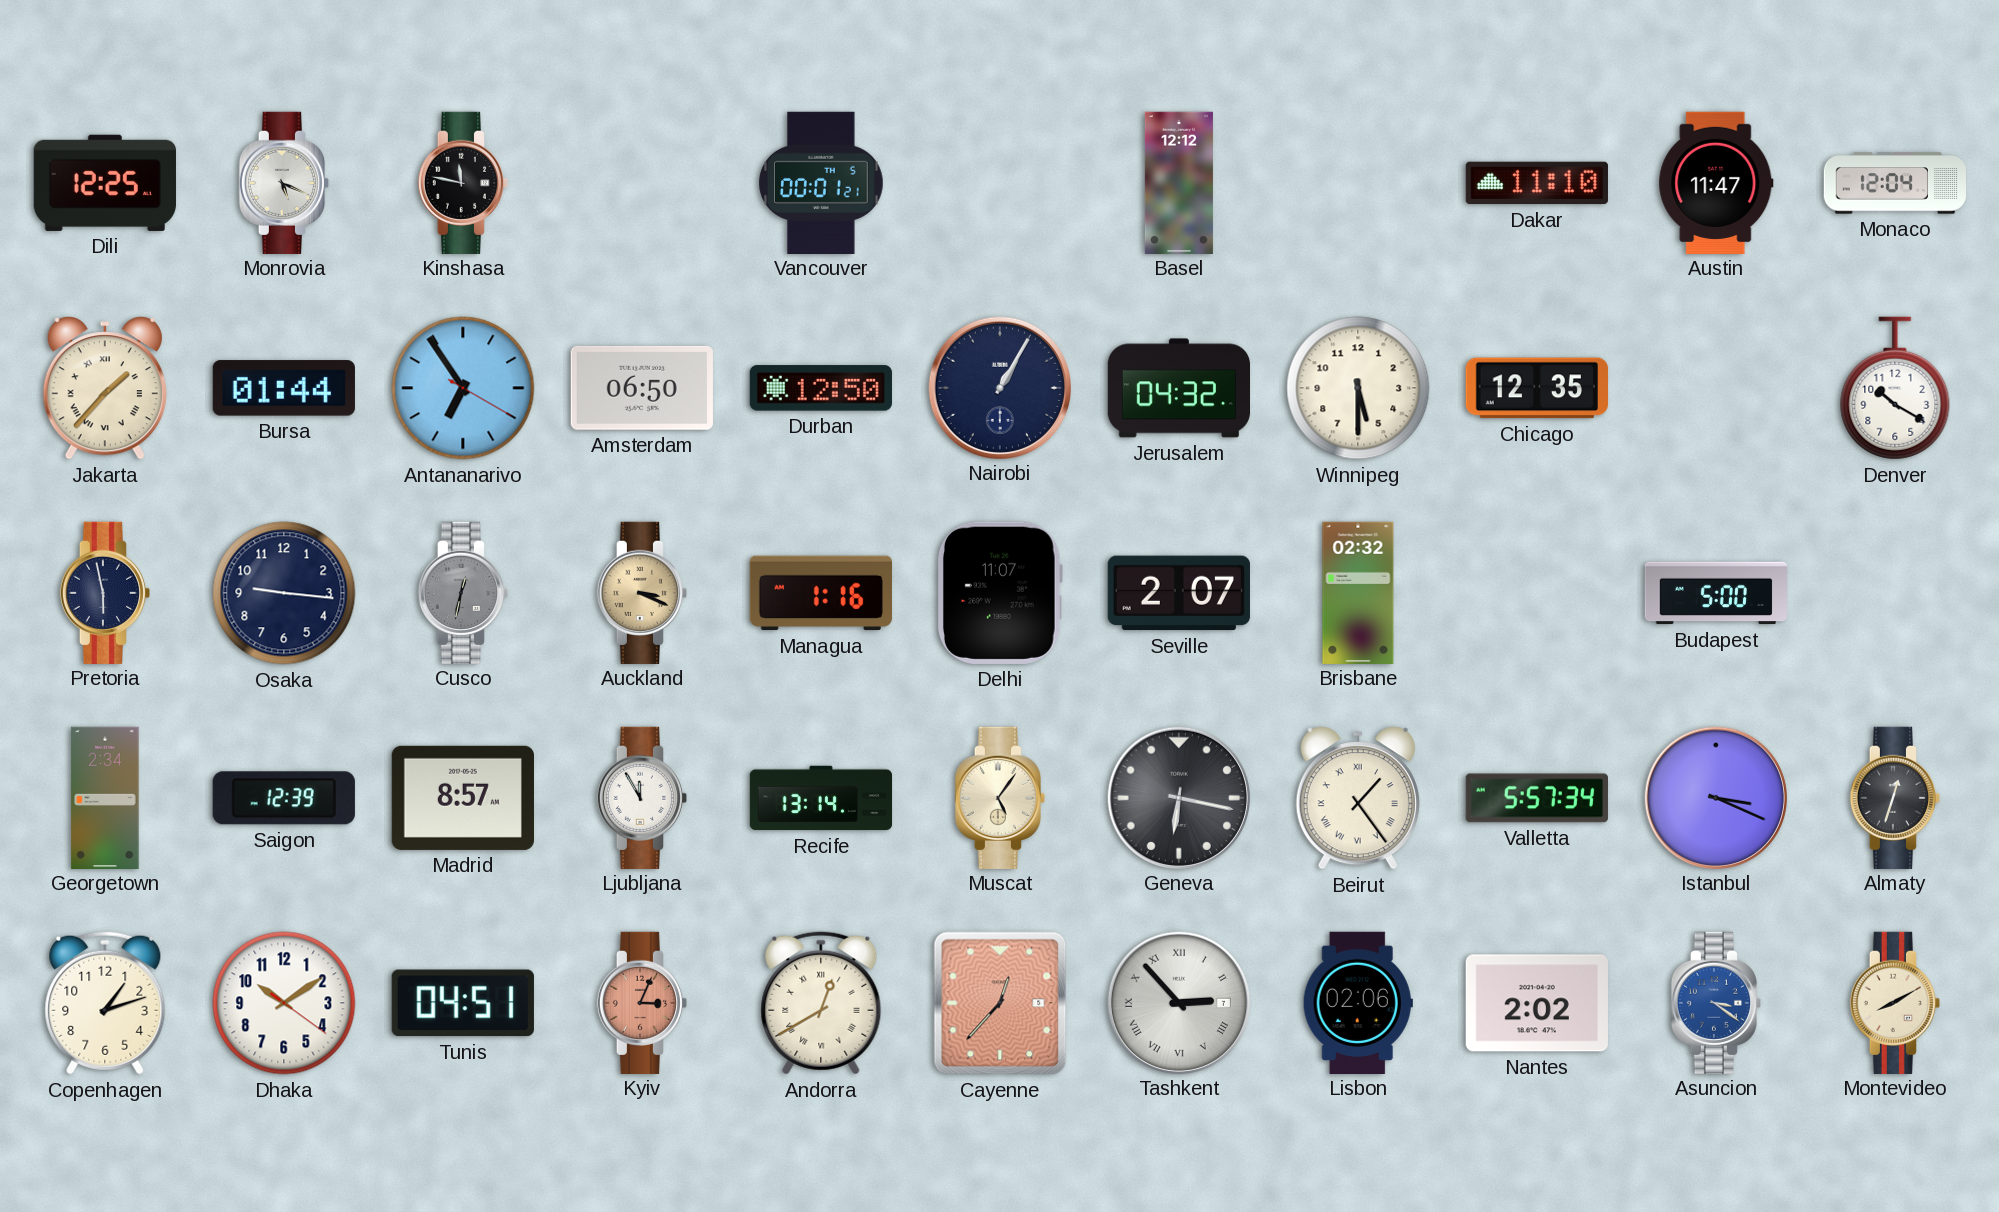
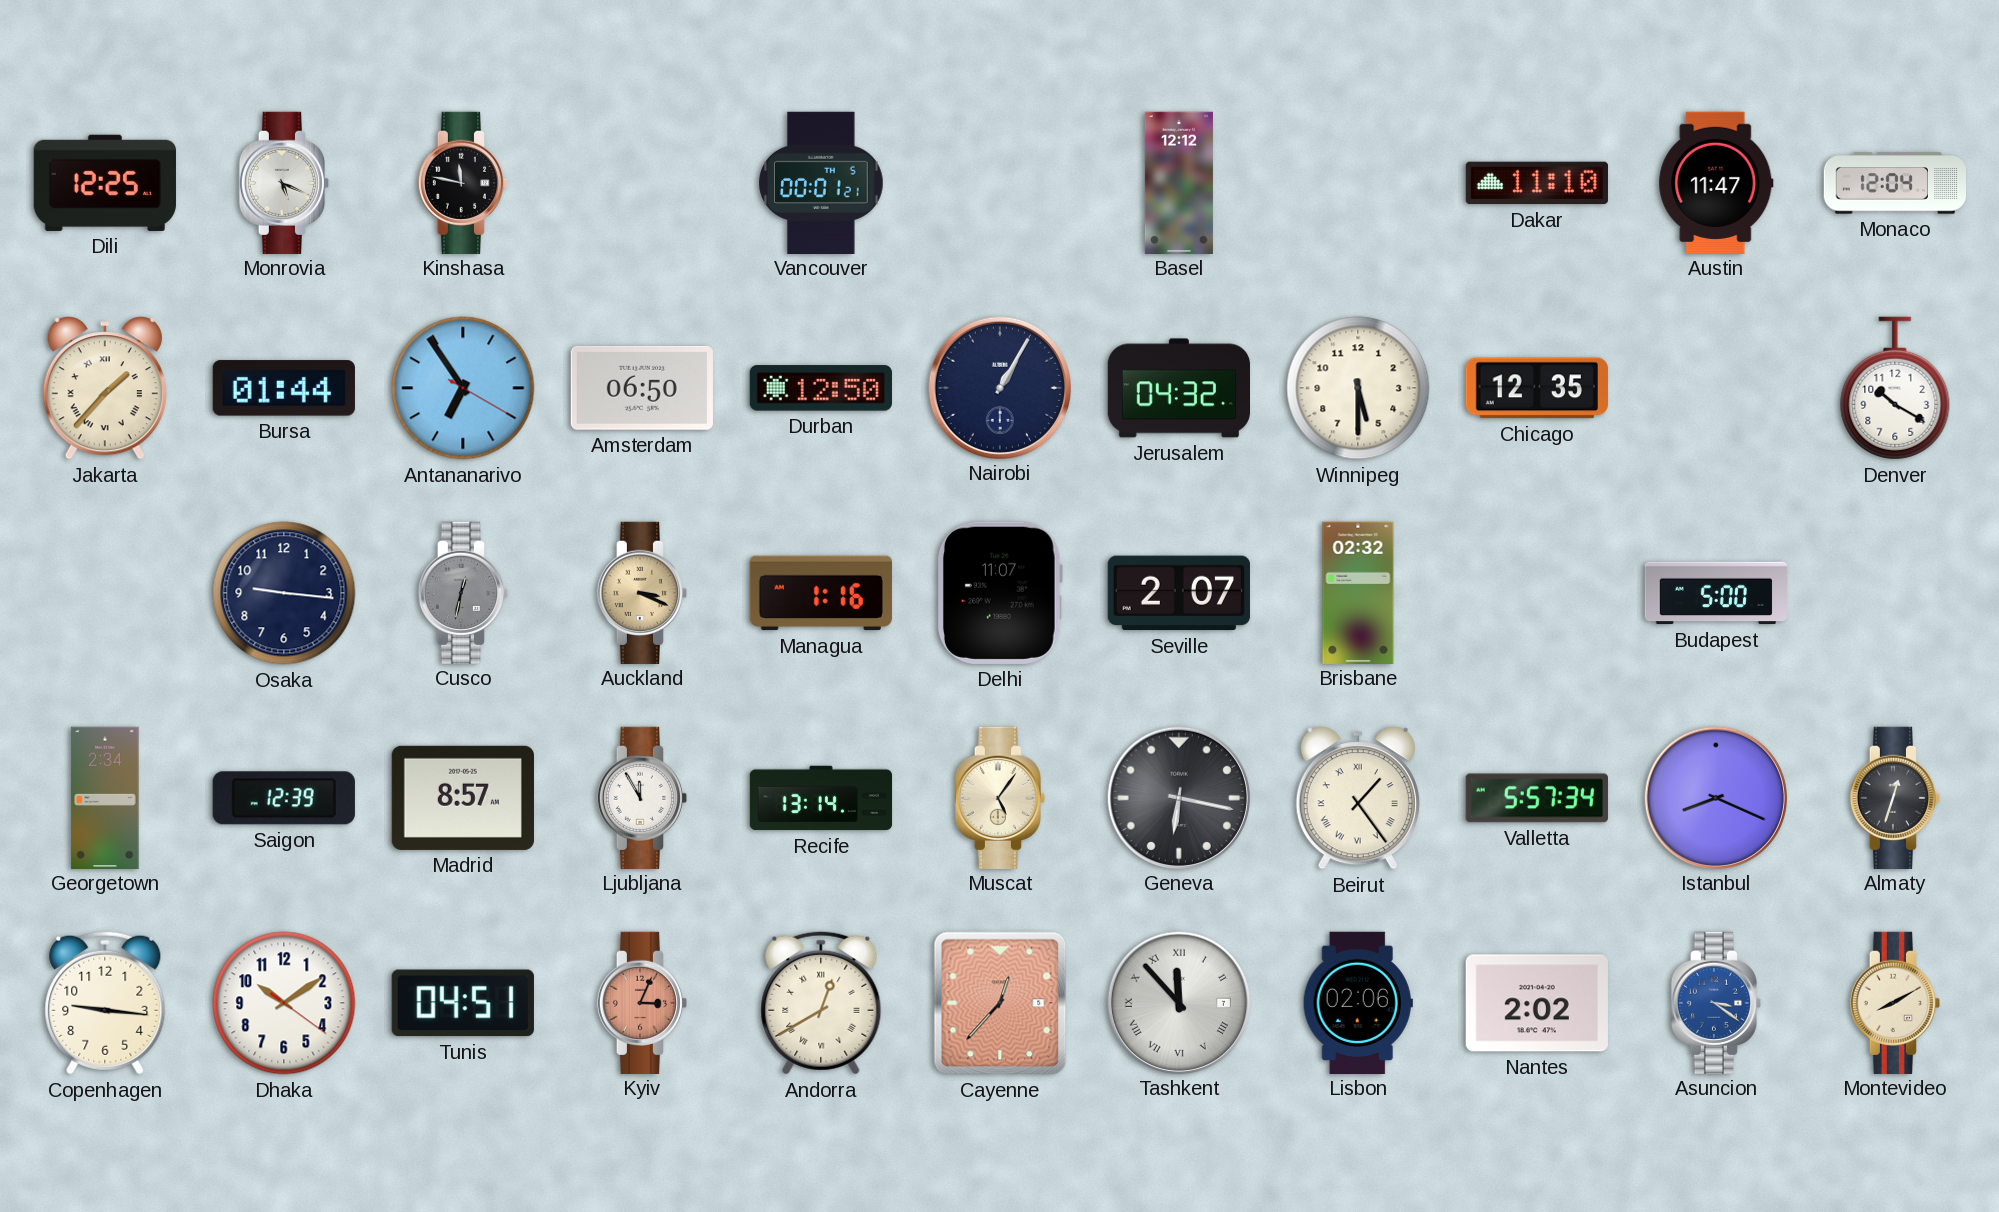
Pretoria: 5:58 -> none
Istanbul: 3:19 -> 8:19
Copenhagen: 1:12 -> 9:16
Tashkent: 2:53 -> 11:53
